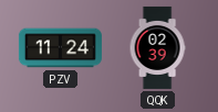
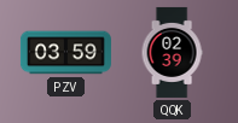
PZV: 11:24 -> 03:59
